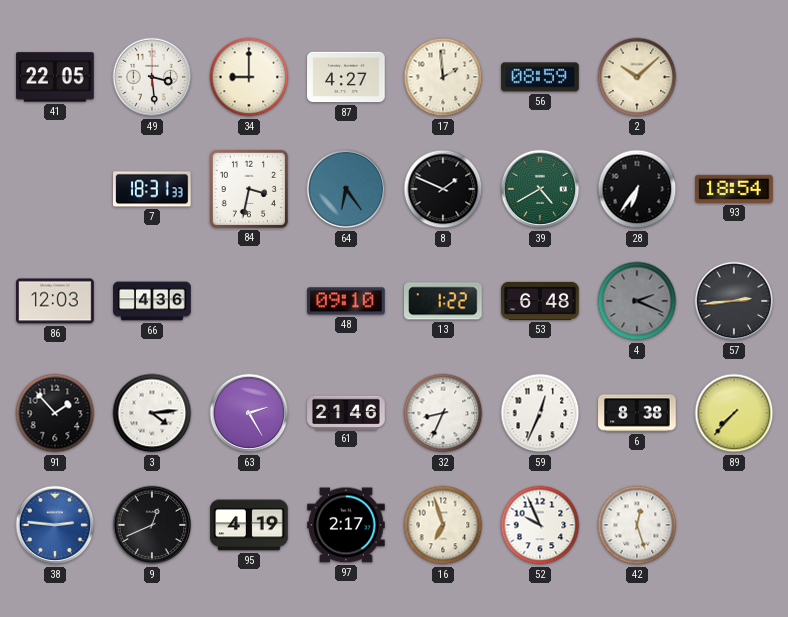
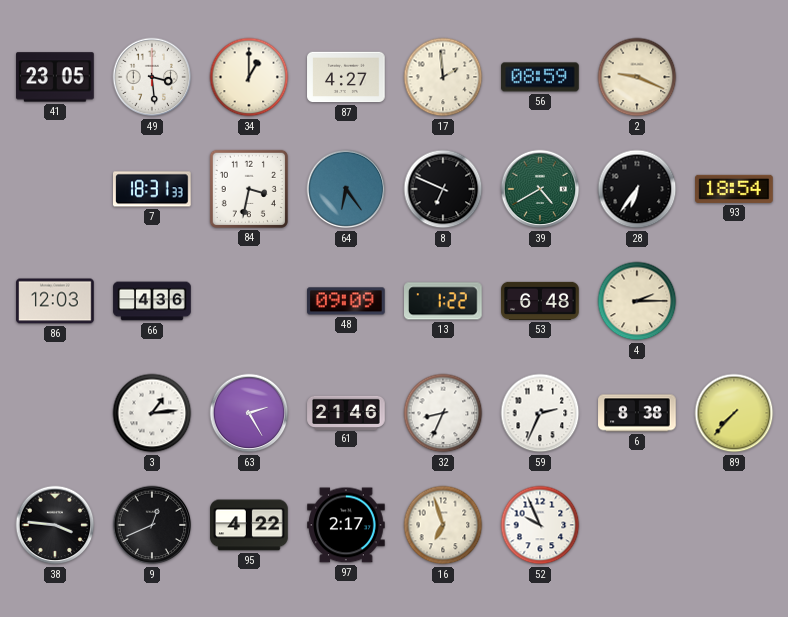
41: 22:05 -> 23:05
34: 9:00 -> 1:00
2: 10:08 -> 9:19
8: 1:49 -> 6:49
48: 09:10 -> 09:09
4: 2:19 -> 2:15
4 dial: grey -> cream
57: 2:44 -> none
91: 1:53 -> none
3: 4:14 -> 1:14
59: 12:34 -> 2:34
38: 2:46 -> 3:46
38 dial: blue -> black
95: 4:19 -> 4:22
42: 12:27 -> none
